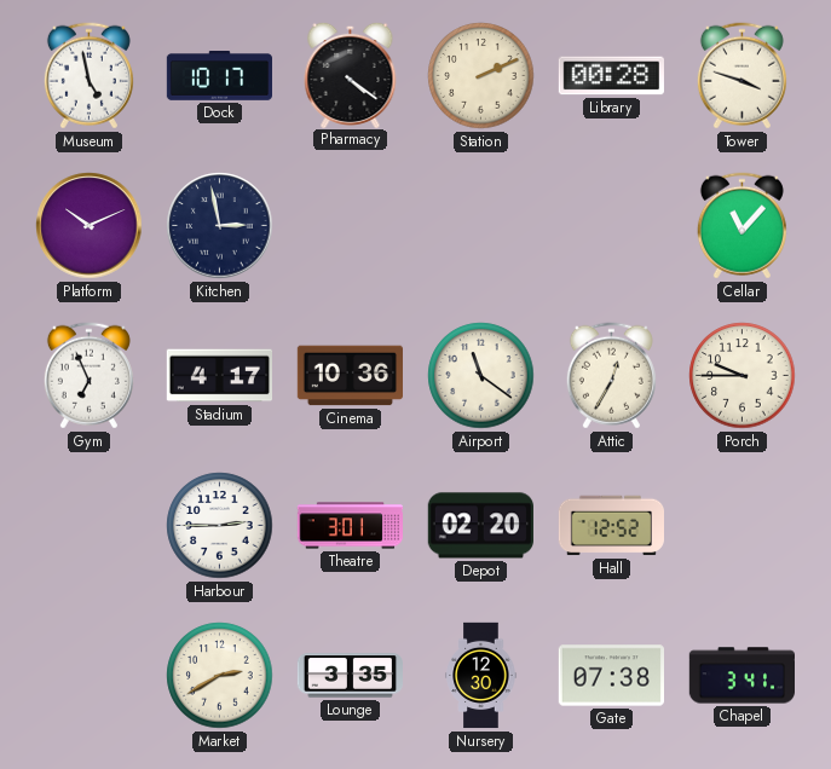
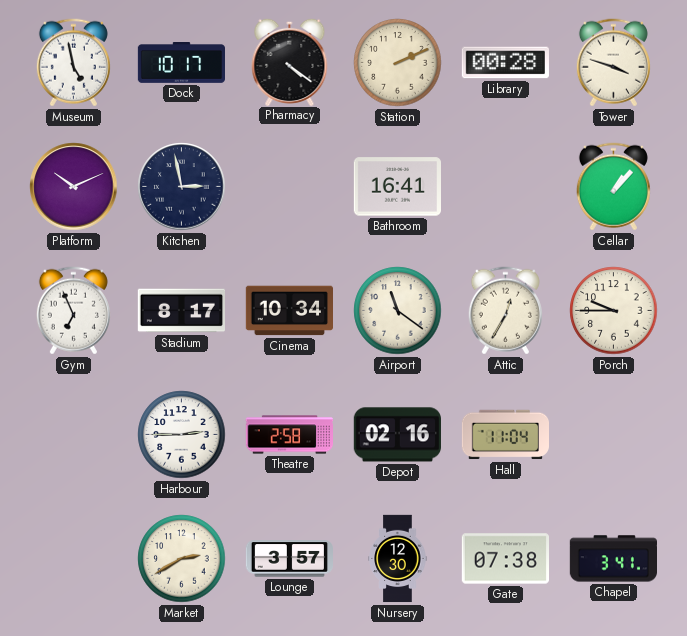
Bathroom: none -> 16:41
Cellar: 11:07 -> 1:07
Stadium: 4:17 -> 8:17
Cinema: 10:36 -> 10:34
Theatre: 3:01 -> 2:58
Depot: 02:20 -> 02:16
Hall: 12:52 -> 11:04
Lounge: 3:35 -> 3:57
